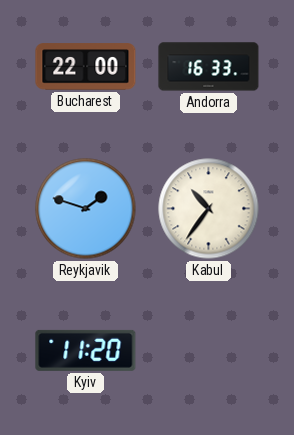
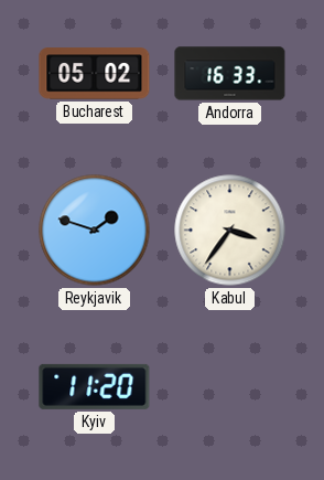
Bucharest: 22:00 -> 05:02
Kabul: 10:36 -> 3:36
